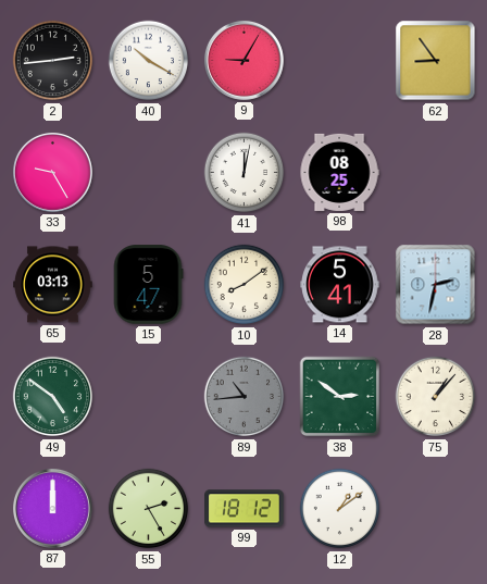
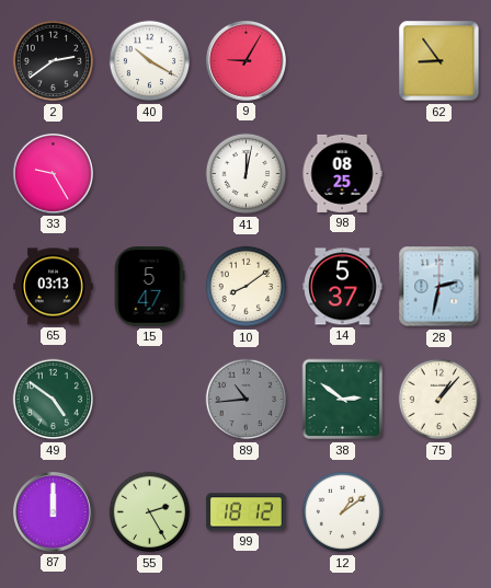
2: 2:44 -> 2:39
14: 5:41 -> 5:37
